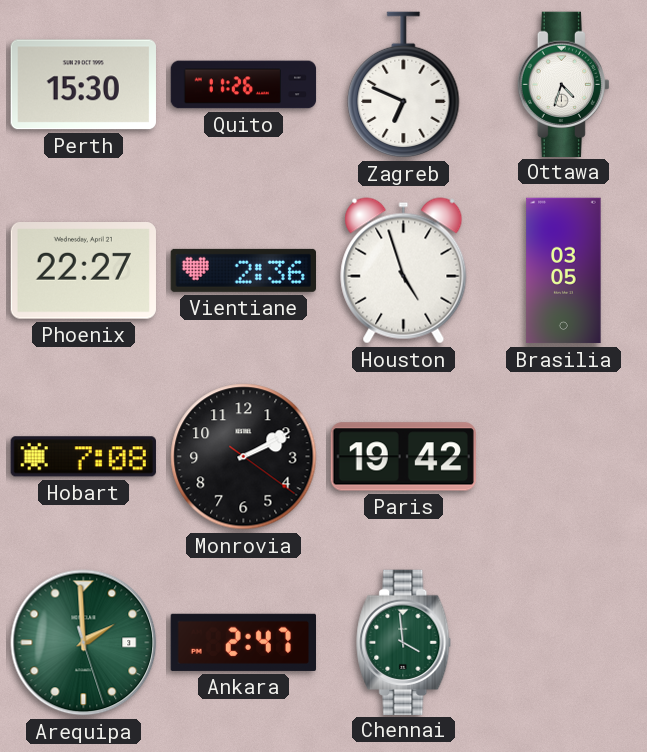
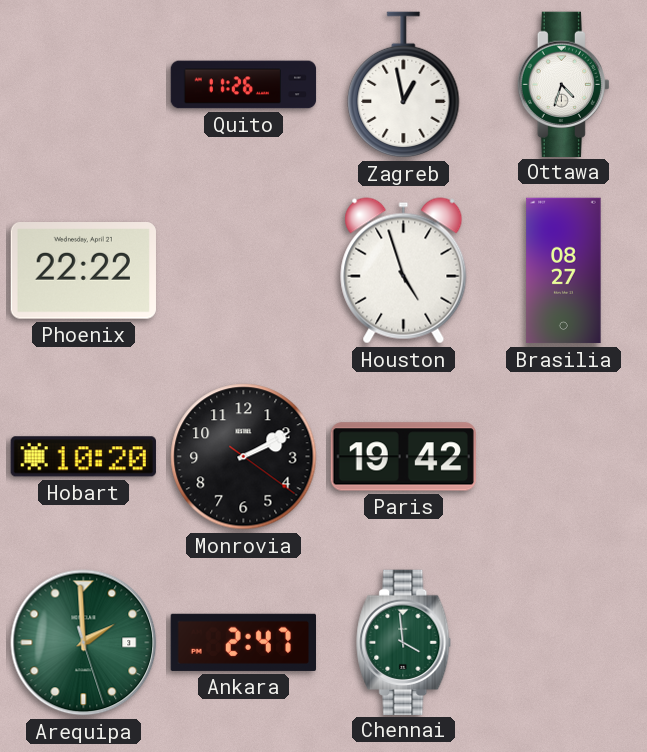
Perth: 15:30 -> none
Zagreb: 6:49 -> 12:58
Phoenix: 22:27 -> 22:22
Vientiane: 2:36 -> none
Brasilia: 03:05 -> 08:27
Hobart: 7:08 -> 10:20
